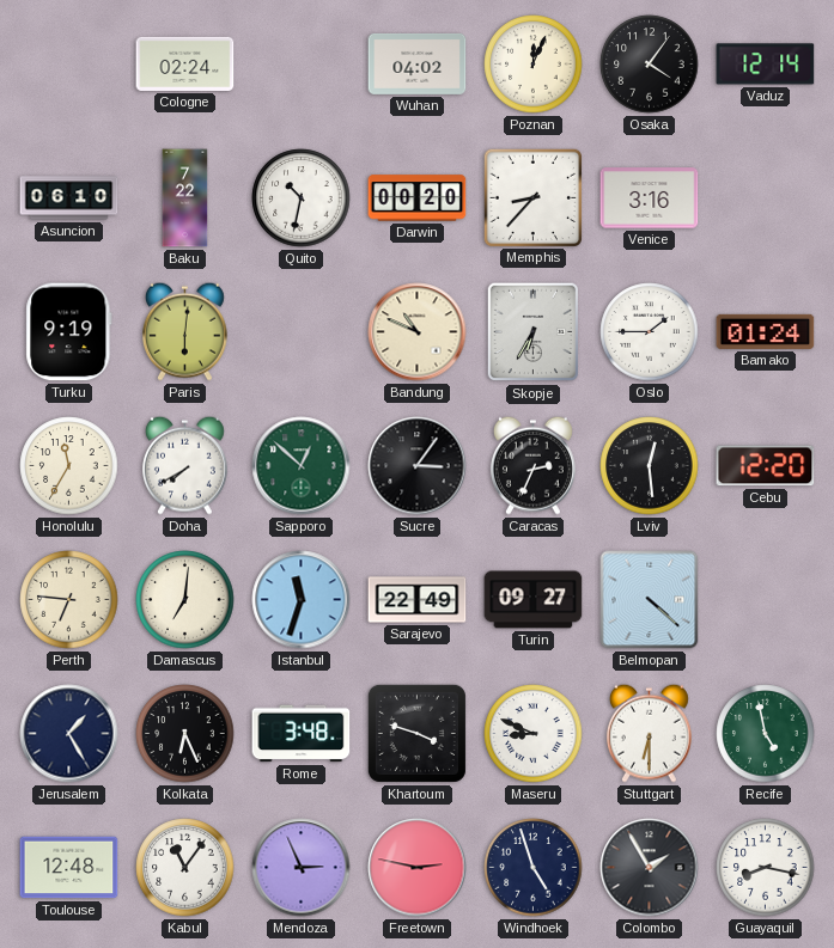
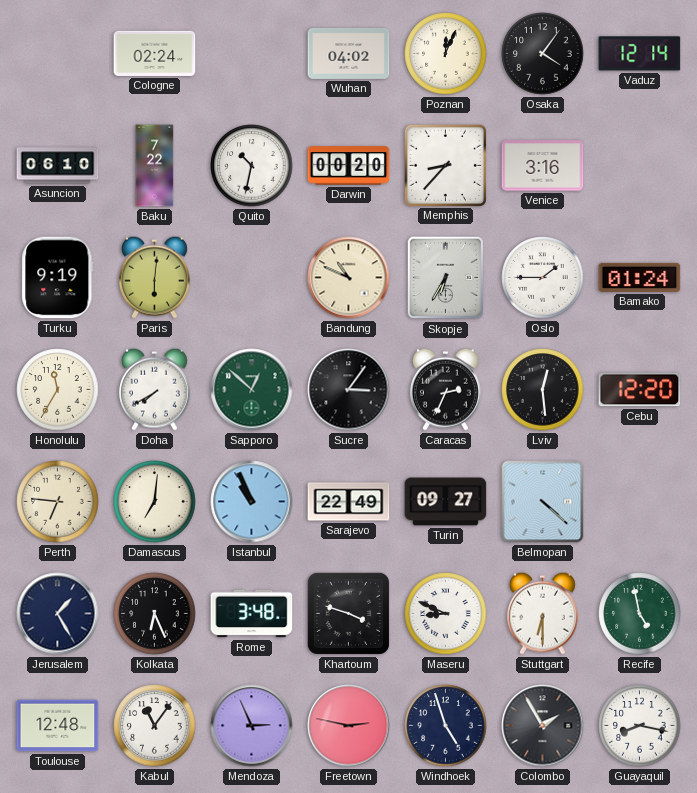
Istanbul: 11:33 -> 10:56
